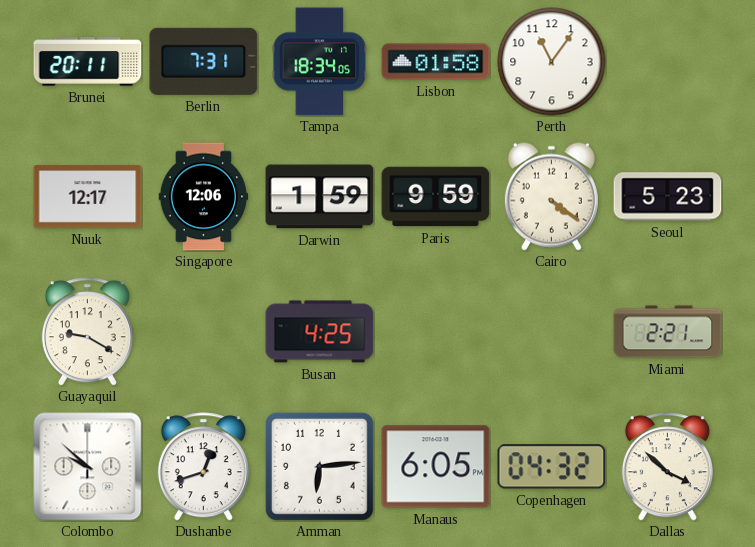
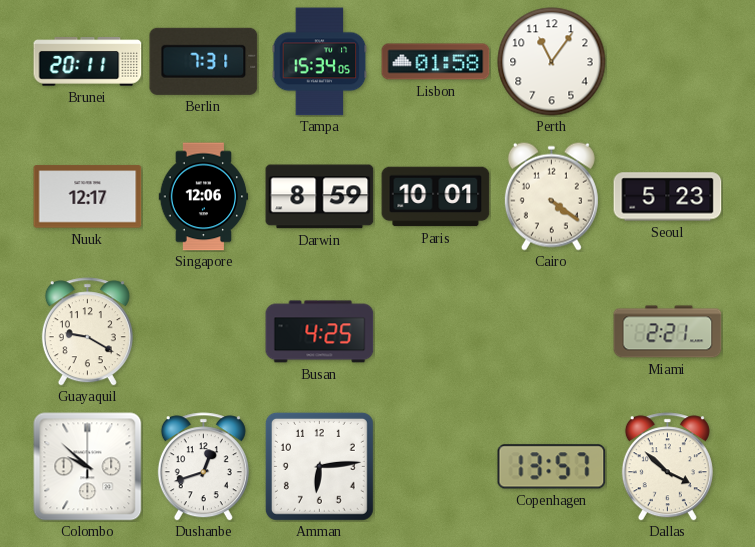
Tampa: 18:34 -> 15:34
Darwin: 1:59 -> 8:59
Paris: 9:59 -> 10:01
Manaus: 6:05 -> none
Copenhagen: 04:32 -> 13:57
